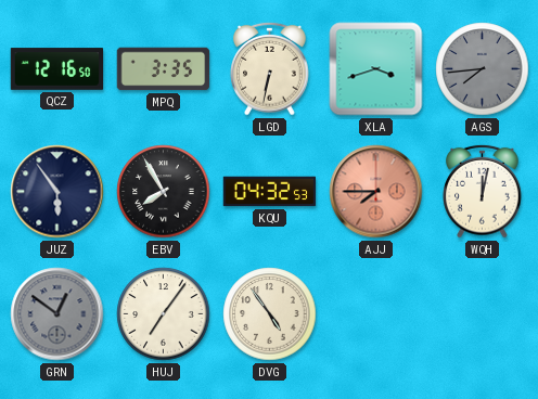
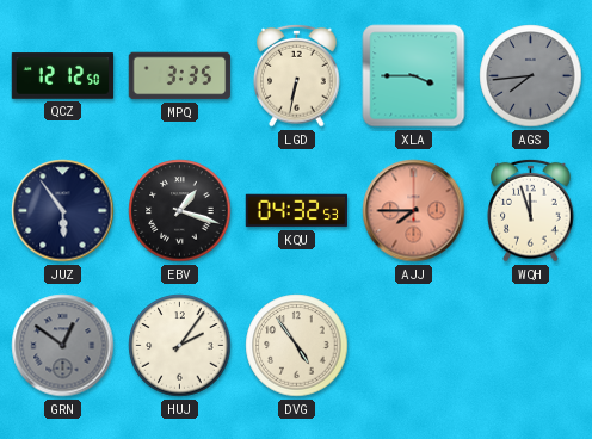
QCZ: 12:16 -> 12:12
XLA: 3:42 -> 3:45
EBV: 7:55 -> 1:18
WQH: 12:02 -> 11:57
HUJ: 7:06 -> 2:06
